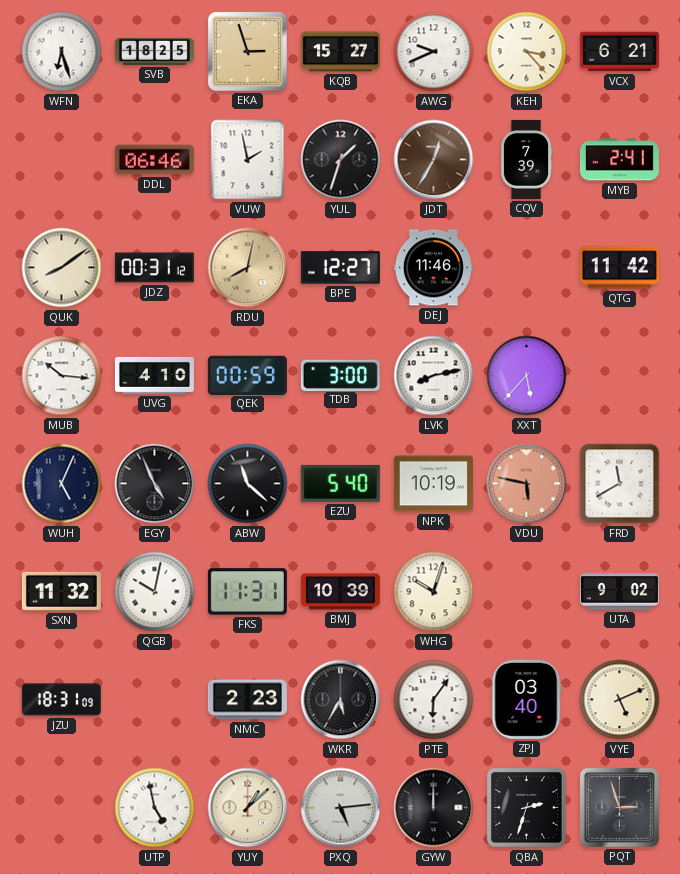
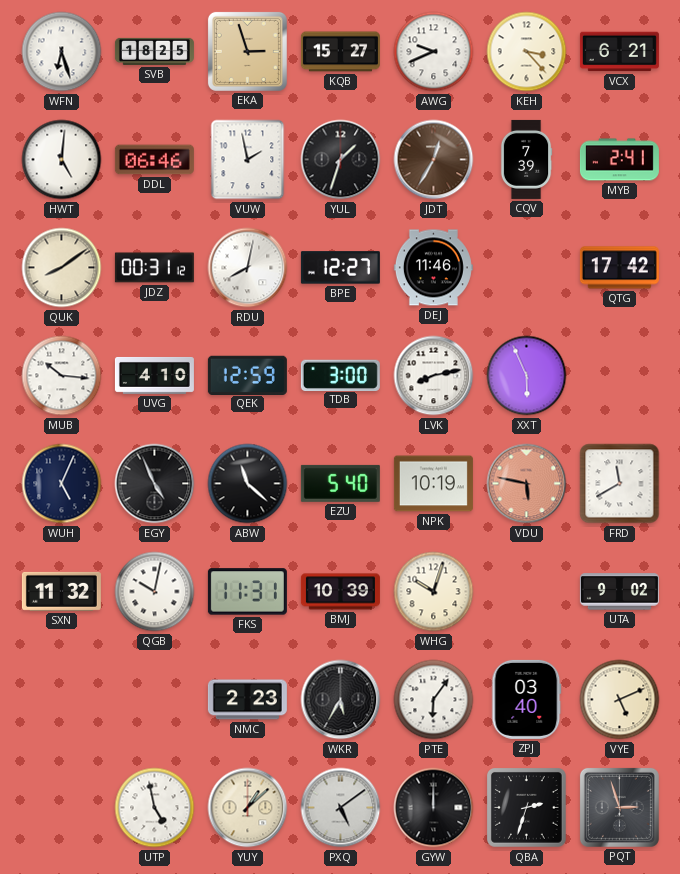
HWT: none -> 5:01
RDU dial: champagne -> white
QTG: 11:42 -> 17:42
QEK: 00:59 -> 12:59
XXT: 5:37 -> 5:56
JZU: 18:31 -> none
PXQ: 5:14 -> 5:09
